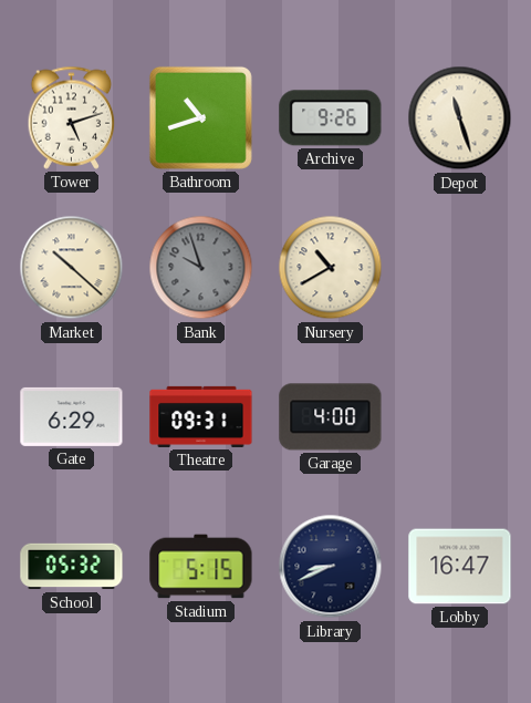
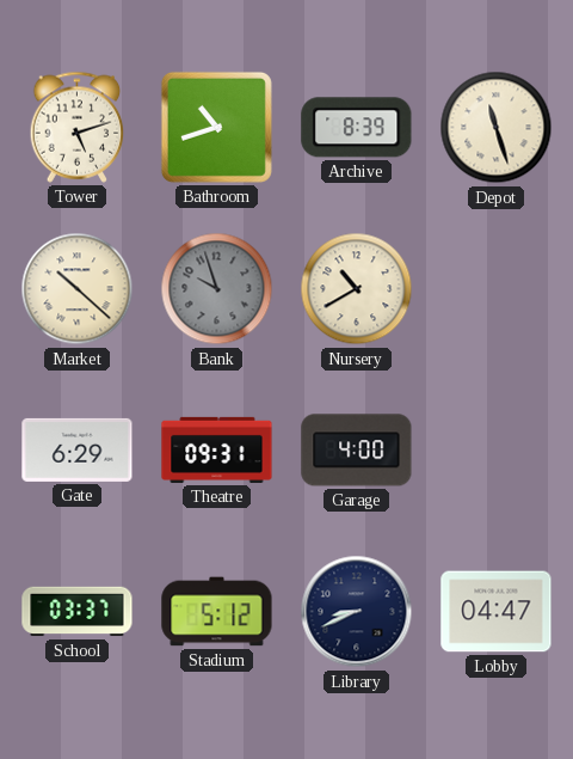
Archive: 9:26 -> 8:39
School: 05:32 -> 03:37
Stadium: 5:15 -> 5:12
Lobby: 16:47 -> 04:47
